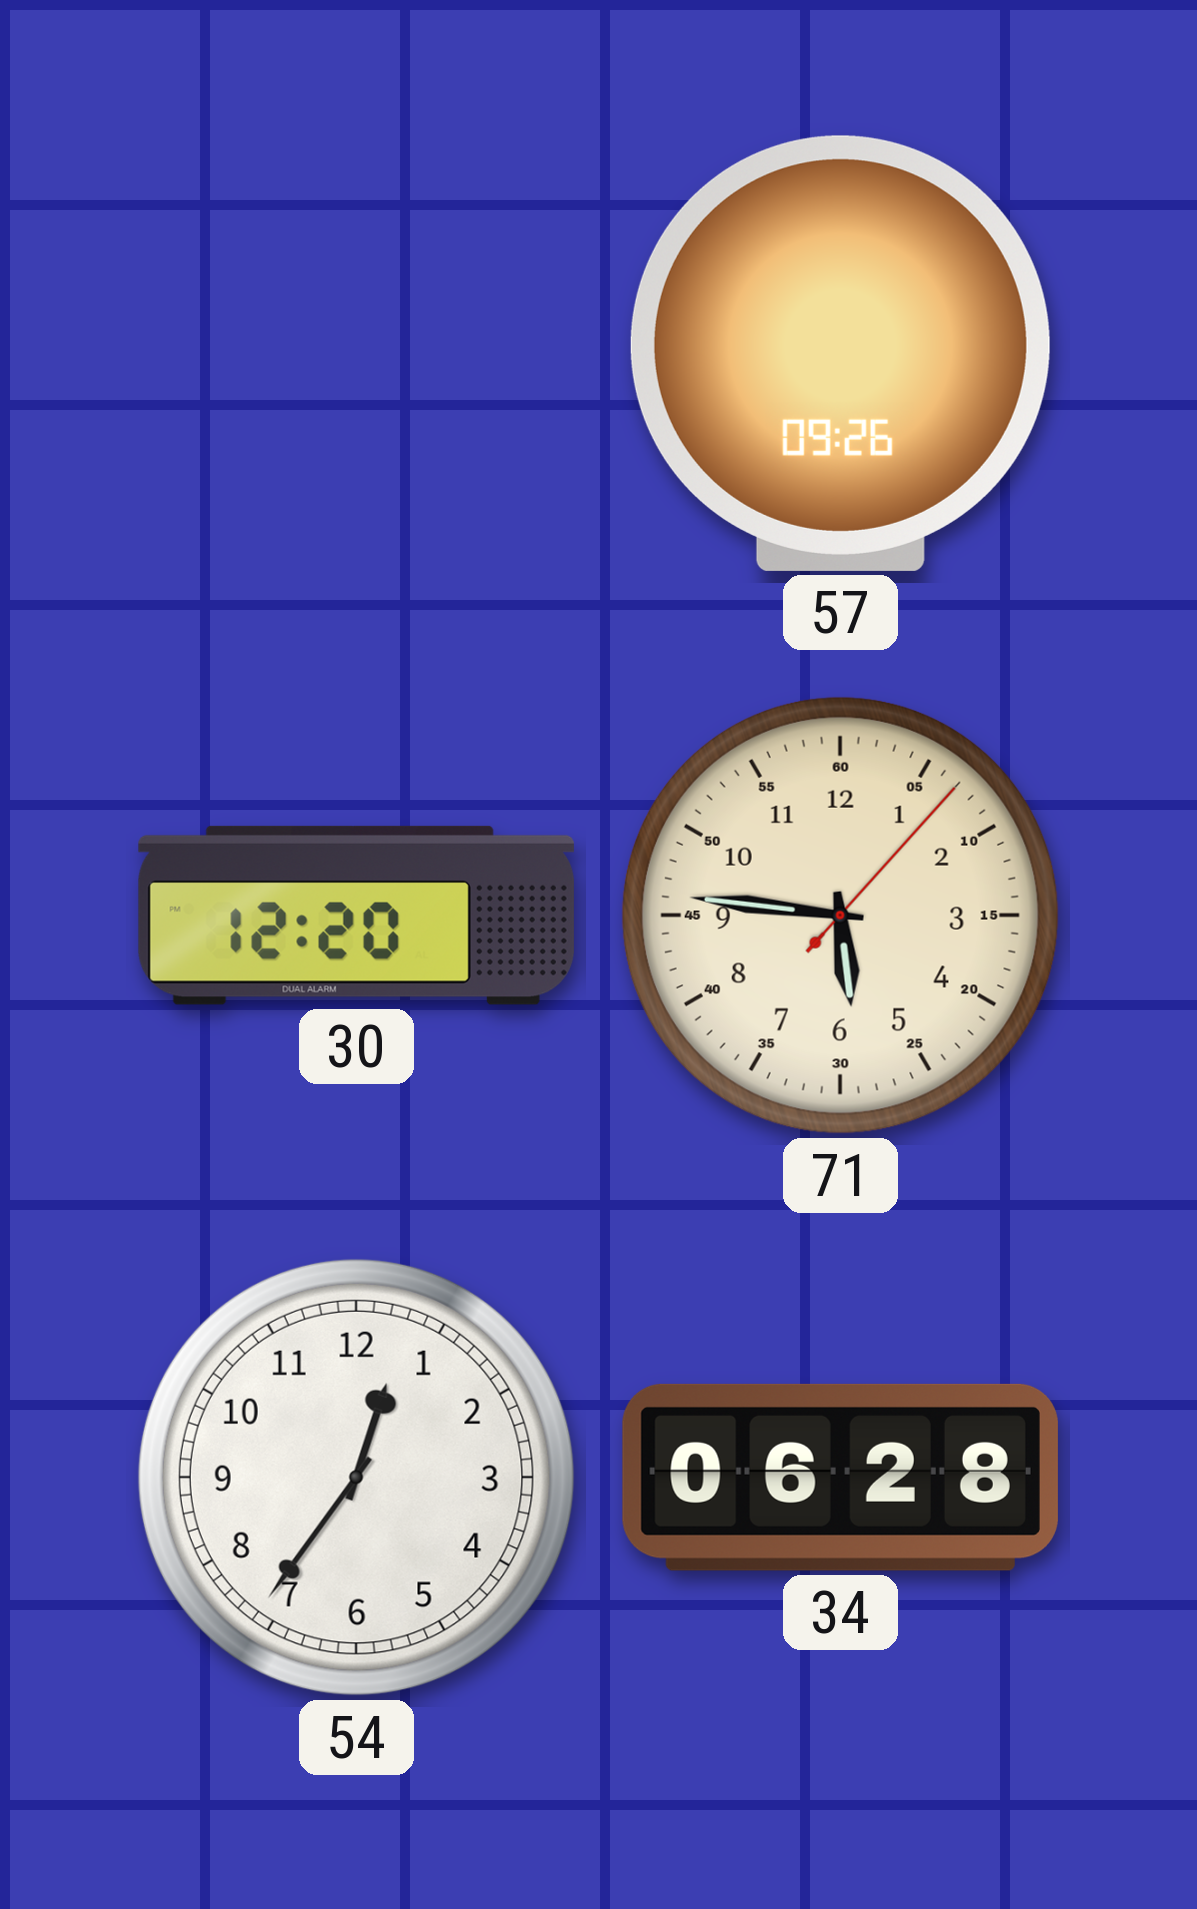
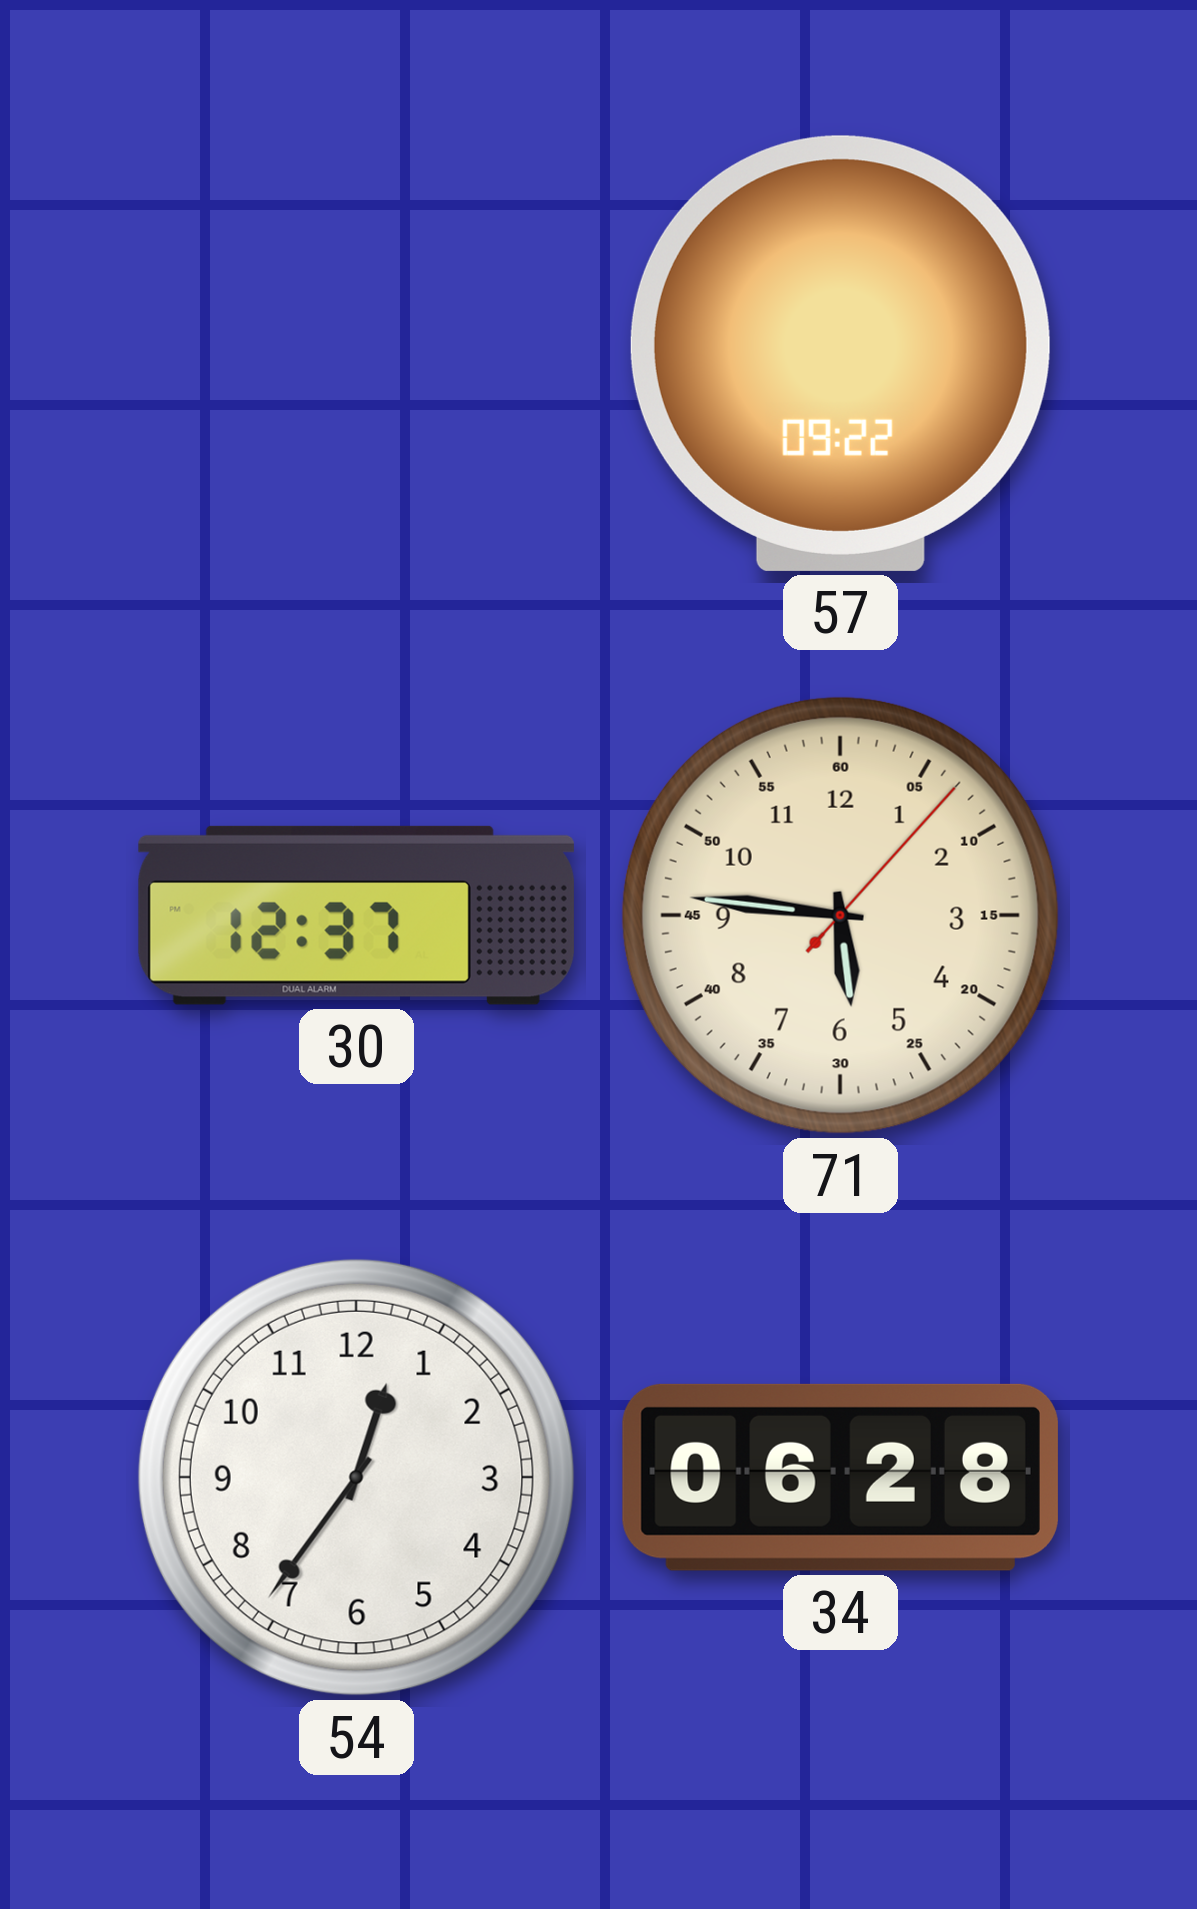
57: 09:26 -> 09:22
30: 12:20 -> 12:37
